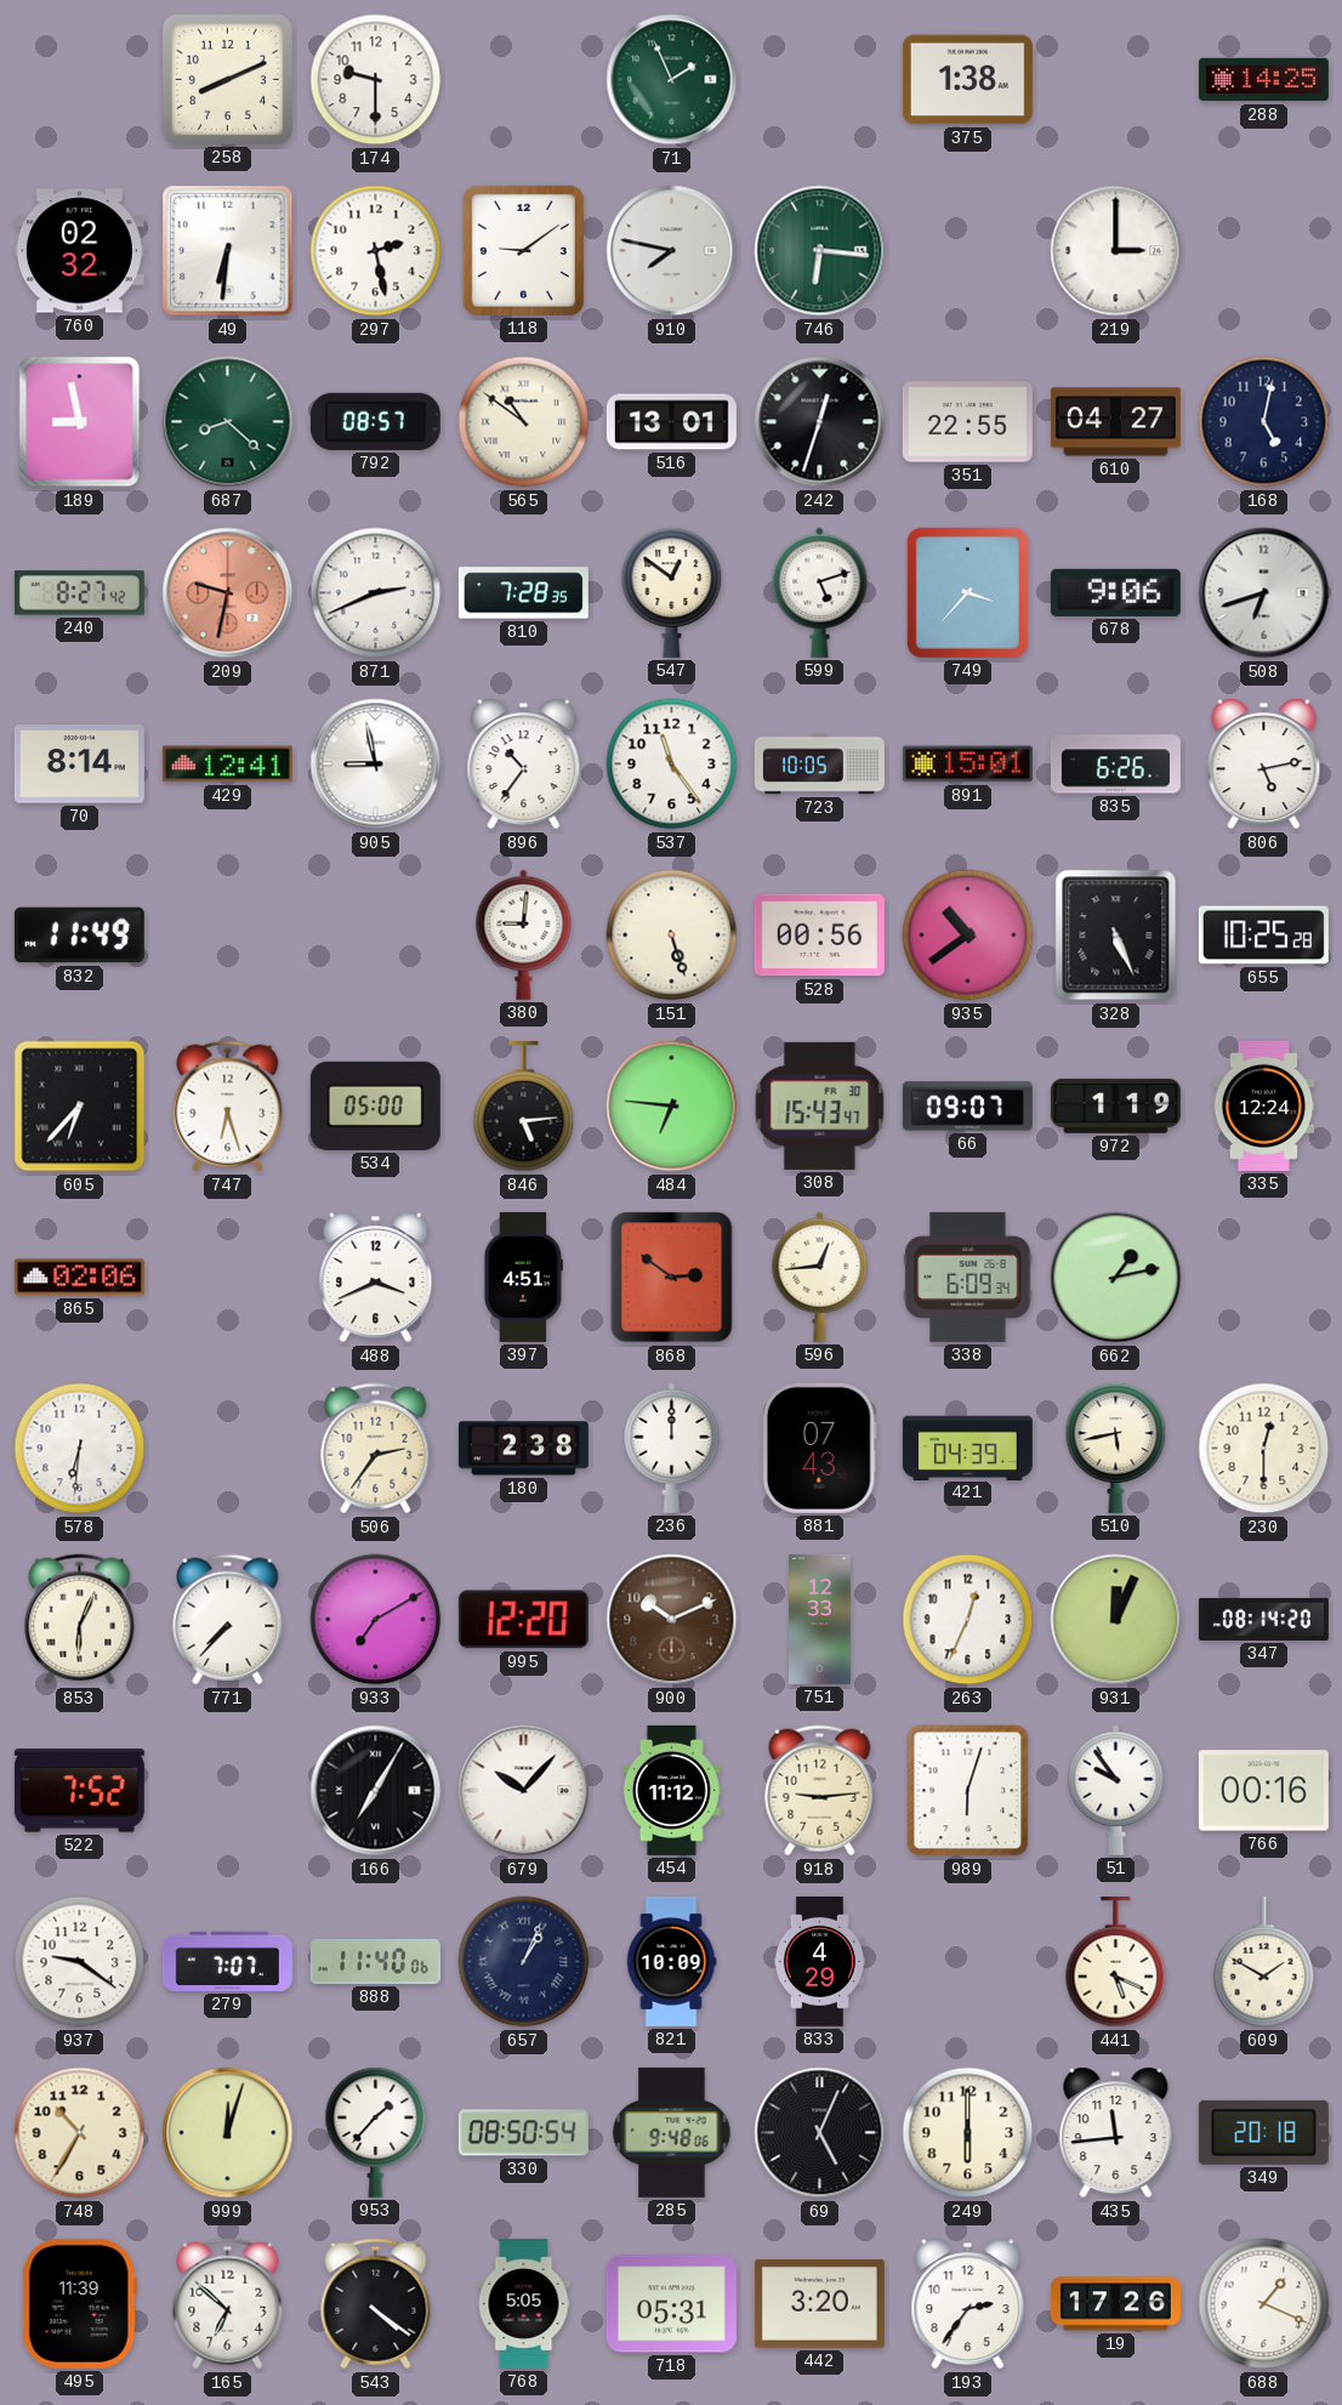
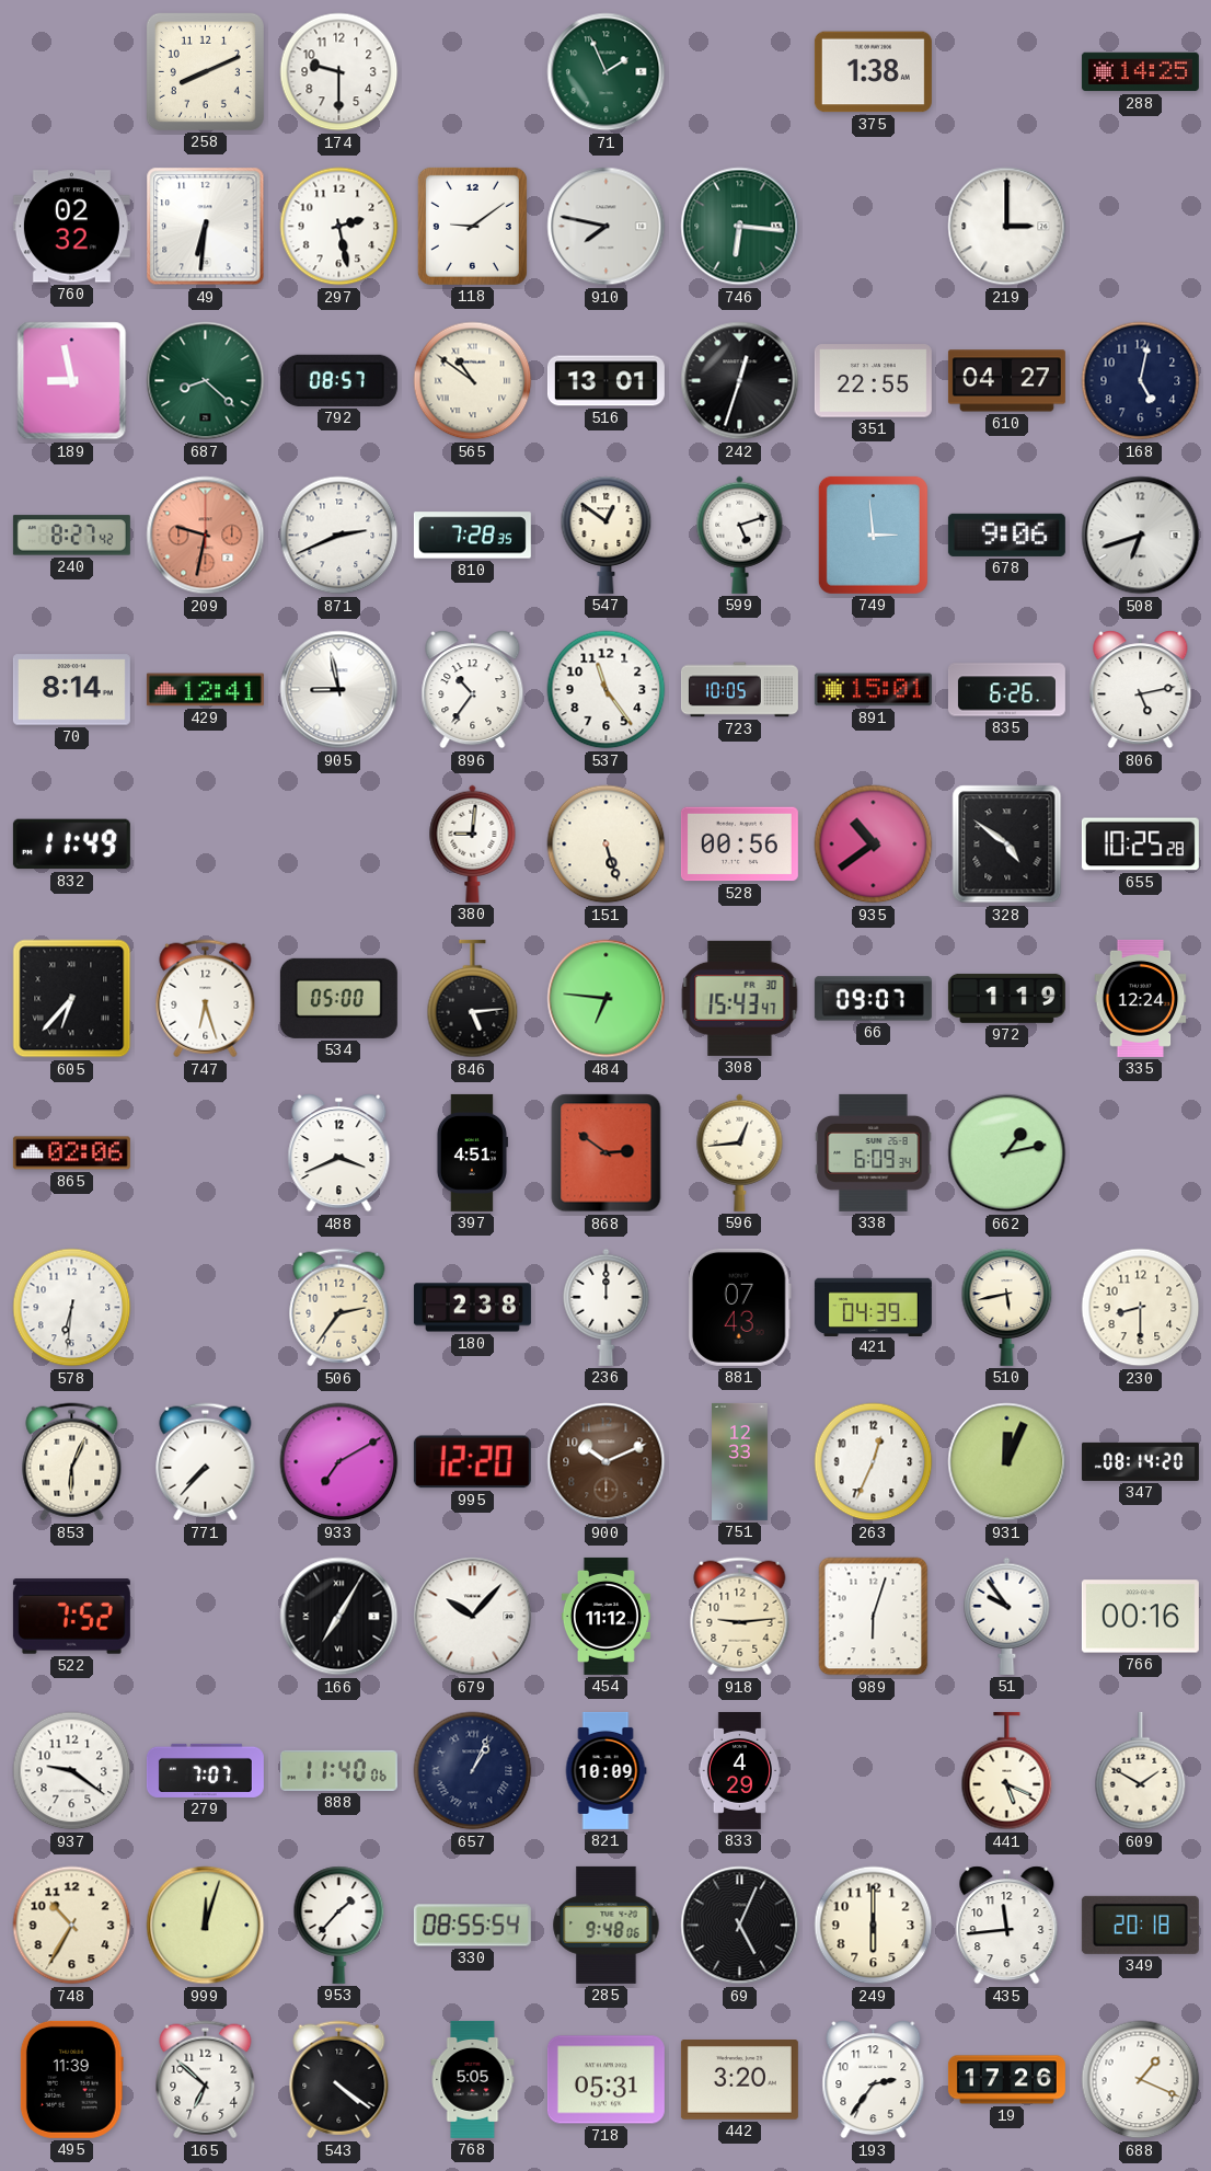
749: 3:37 -> 2:59
328: 5:26 -> 4:51
230: 12:30 -> 8:30
330: 08:50 -> 08:55
